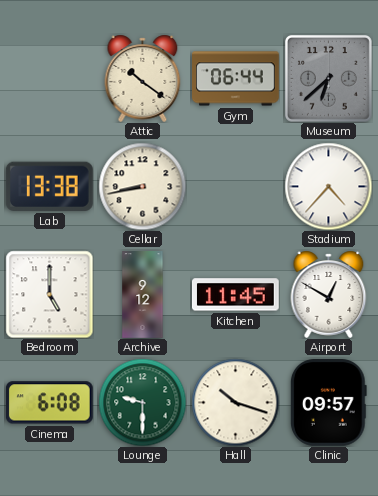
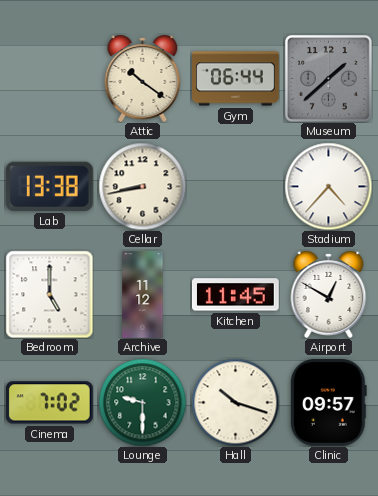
Museum: 6:38 -> 1:38
Archive: 9:12 -> 11:12
Cinema: 6:08 -> 7:02
